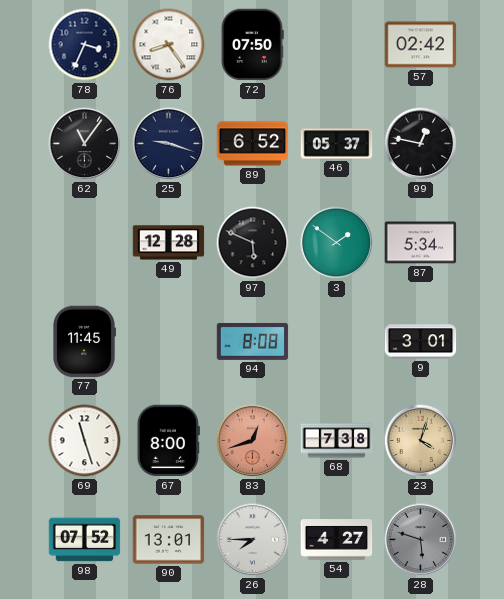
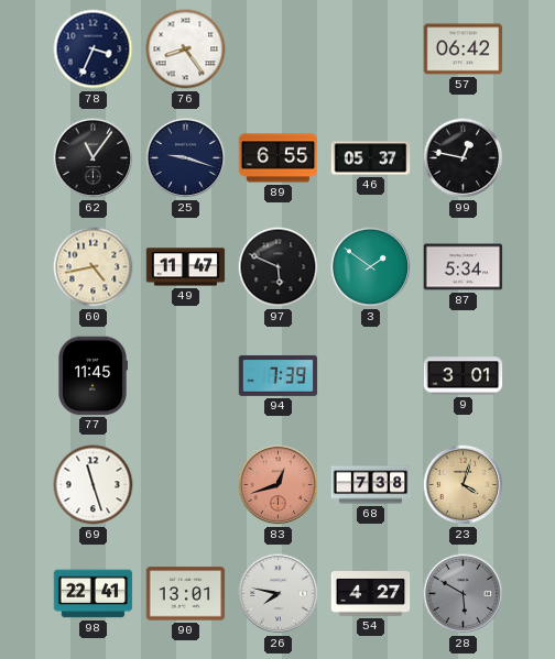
72: 07:50 -> none
57: 02:42 -> 06:42
89: 6:52 -> 6:55
60: none -> 4:43
49: 12:28 -> 11:47
94: 8:08 -> 7:39
67: 8:00 -> none
98: 07:52 -> 22:41
26: 7:45 -> 7:47
28: 5:48 -> 5:50
